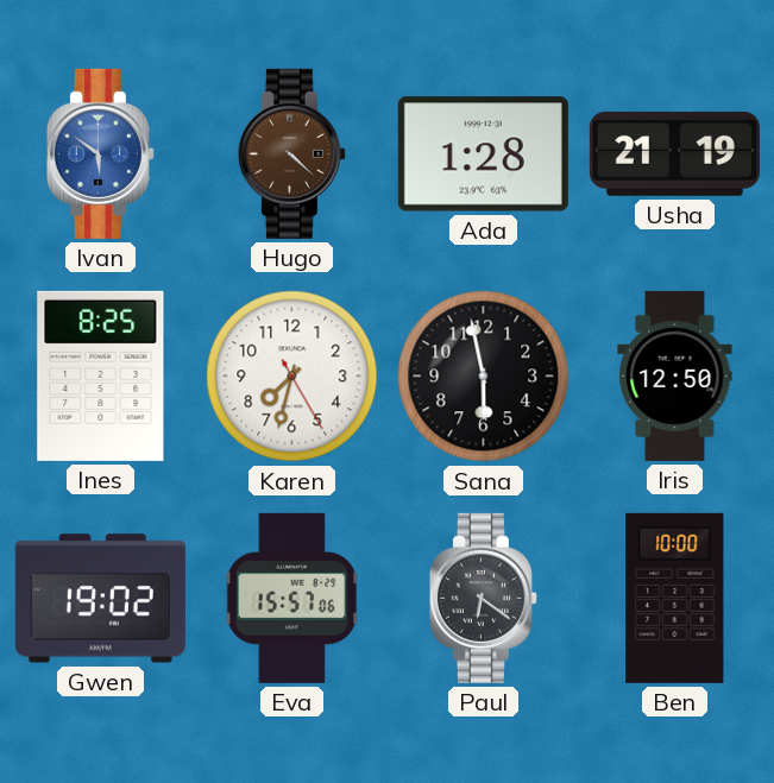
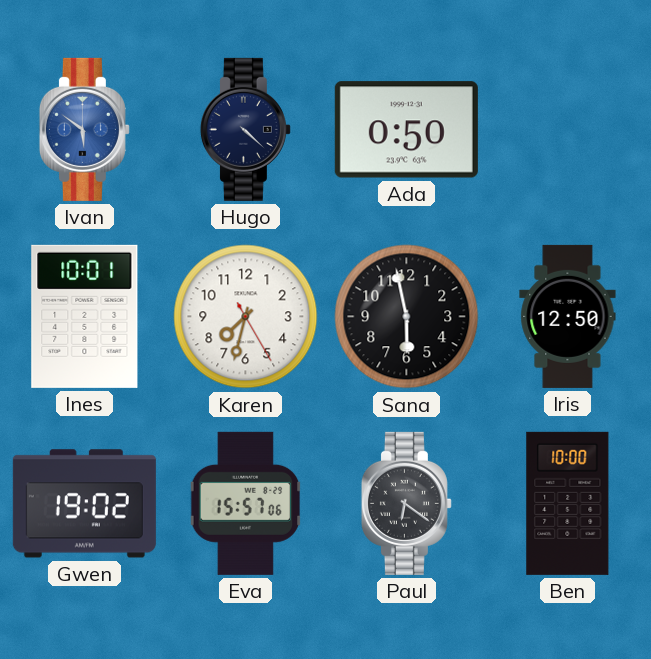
Hugo dial: brown -> navy
Ada: 1:28 -> 0:50
Usha: 21:19 -> none
Ines: 8:25 -> 10:01
